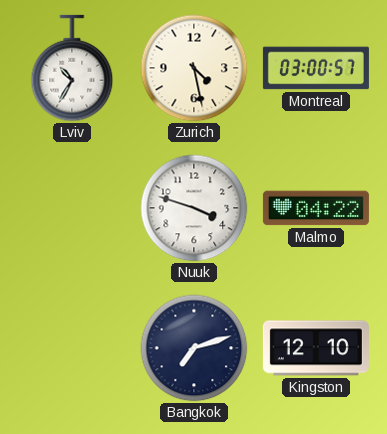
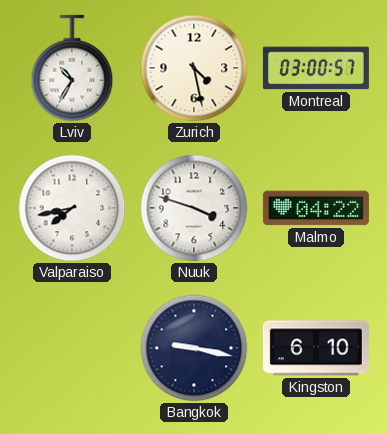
Valparaiso: none -> 7:43
Bangkok: 7:12 -> 9:17
Kingston: 12:10 -> 6:10
